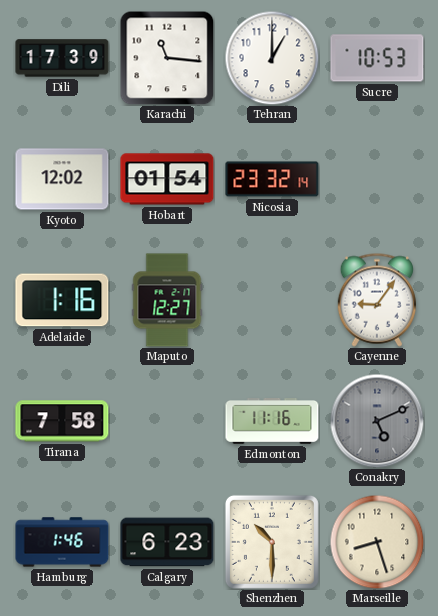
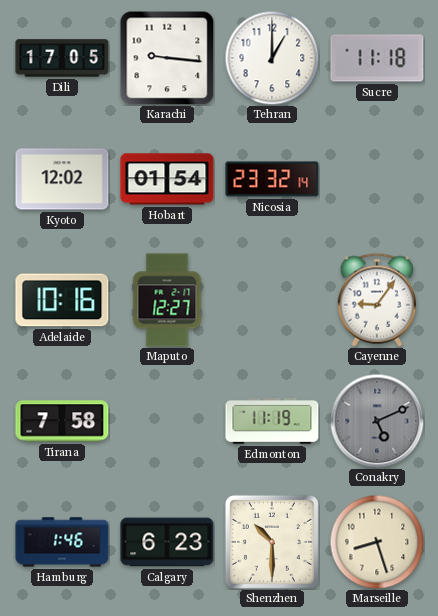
Dili: 17:39 -> 17:05
Karachi: 11:16 -> 9:16
Sucre: 10:53 -> 11:18
Adelaide: 1:16 -> 10:16
Edmonton: 11:16 -> 11:19
